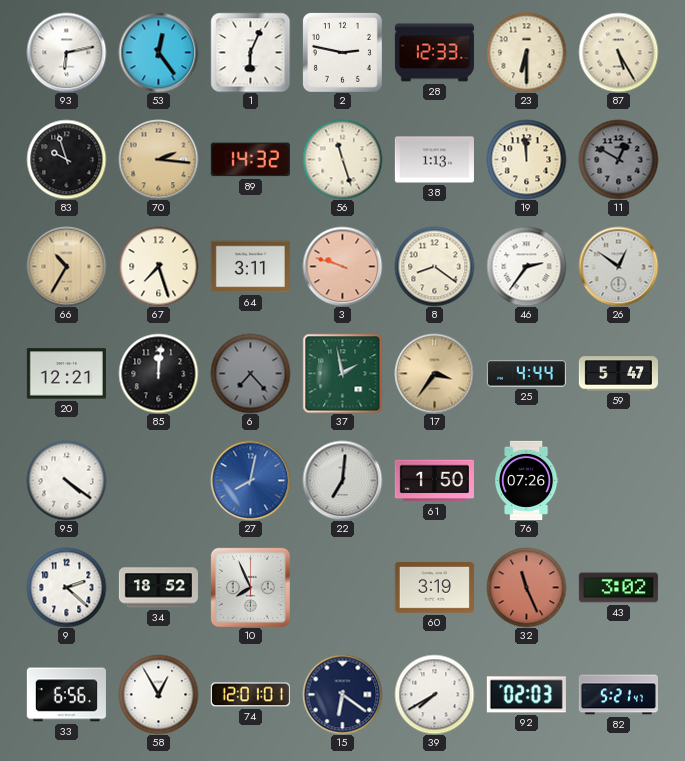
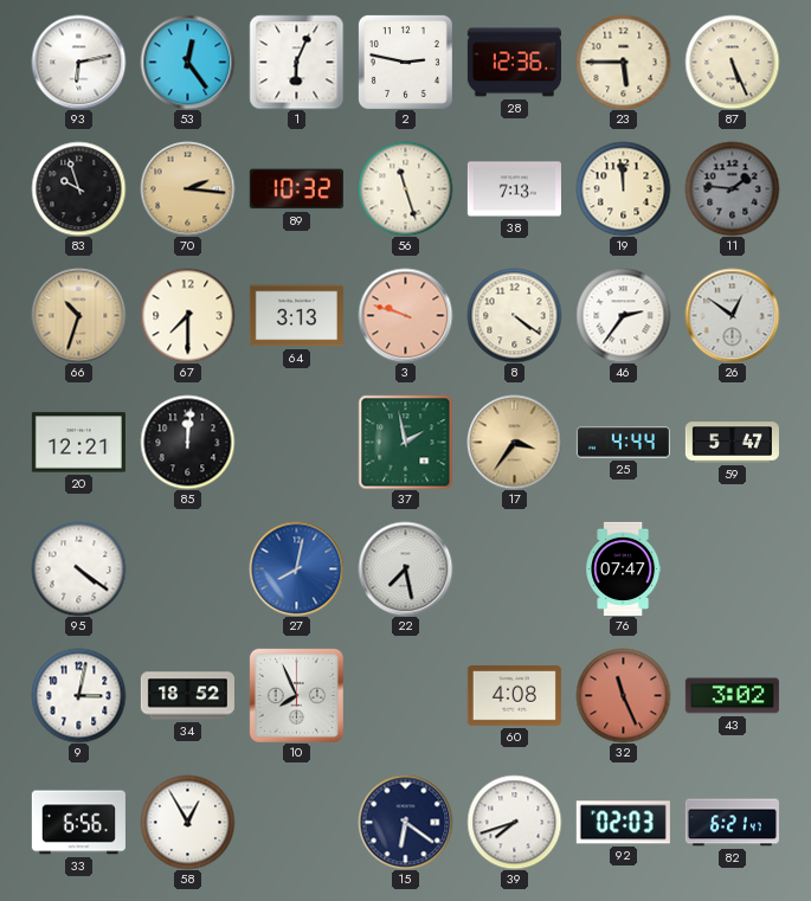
28: 12:33 -> 12:36
23: 6:30 -> 5:45
87: 5:25 -> 5:26
89: 14:32 -> 10:32
38: 1:13 -> 7:13
11: 12:50 -> 1:46
66: 10:35 -> 10:33
67: 7:27 -> 7:30
64: 3:11 -> 3:13
8: 8:21 -> 4:21
6: 7:23 -> none
22: 7:01 -> 7:28
61: 1:50 -> none
76: 07:26 -> 07:47
9: 2:22 -> 3:02
60: 3:19 -> 4:08
74: 12:01 -> none
39: 7:40 -> 7:42
82: 5:21 -> 6:21
